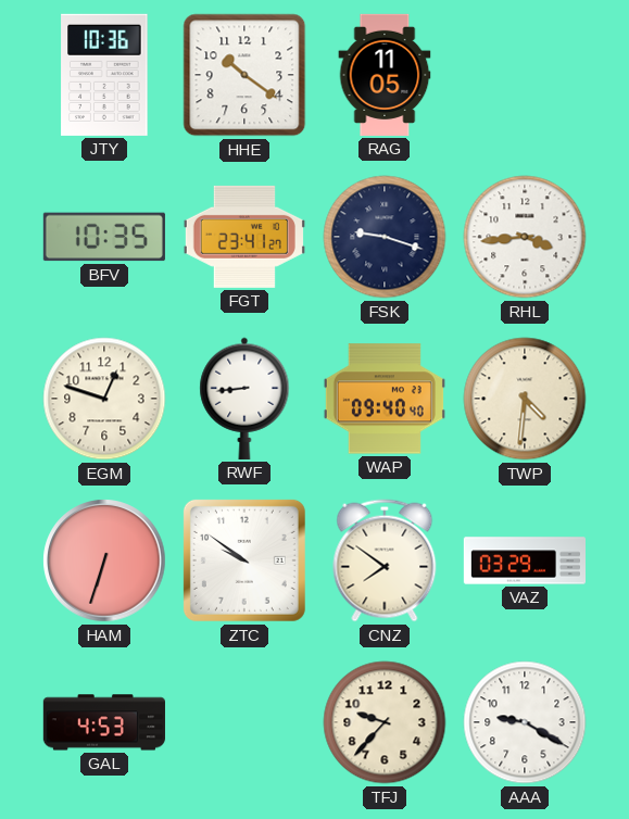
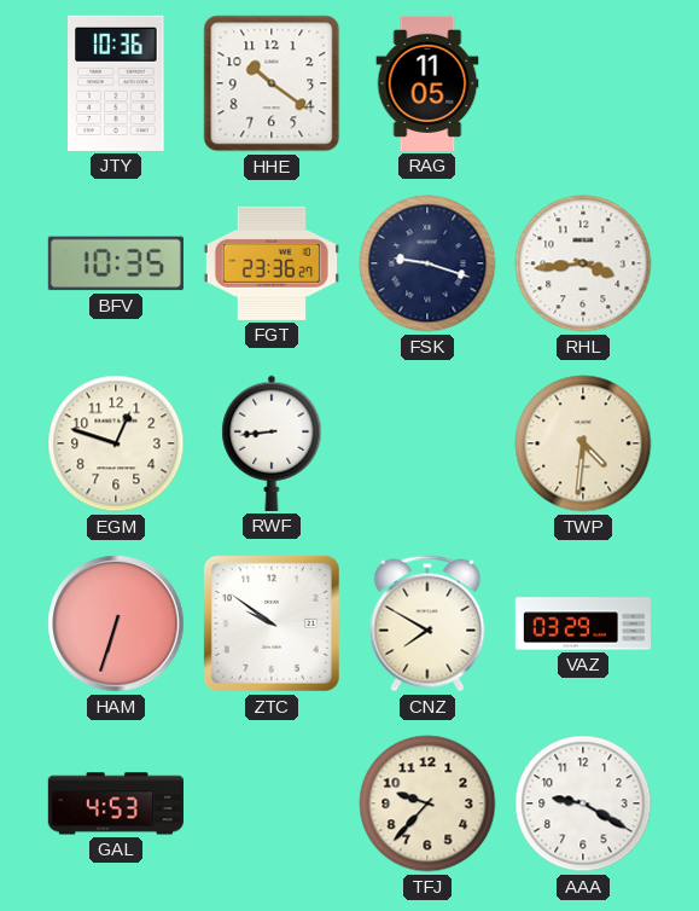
FGT: 23:41 -> 23:36
WAP: 09:40 -> none
CNZ: 7:51 -> 7:50
